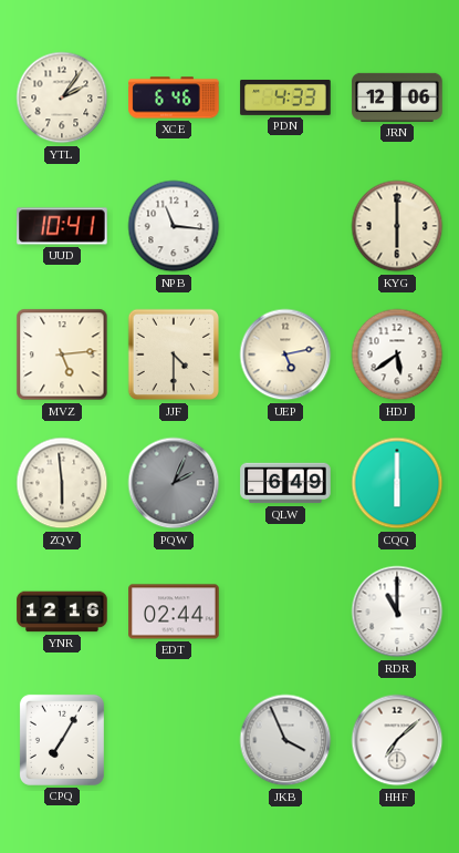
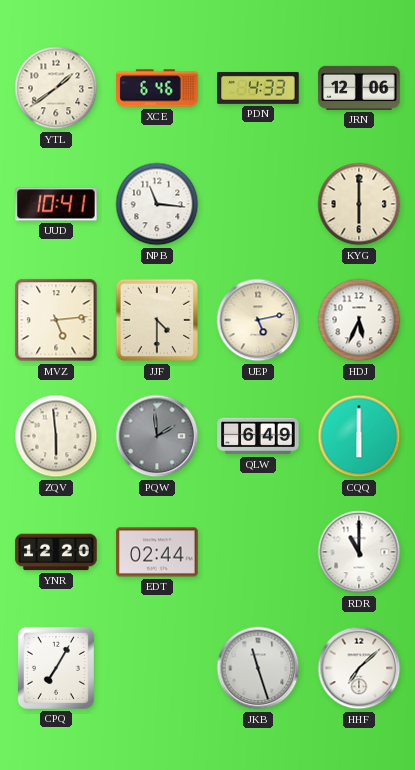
YTL: 2:06 -> 1:39
HDJ: 5:39 -> 5:34
PQW: 2:04 -> 1:59
YNR: 12:16 -> 12:20
JKB: 3:56 -> 11:27
